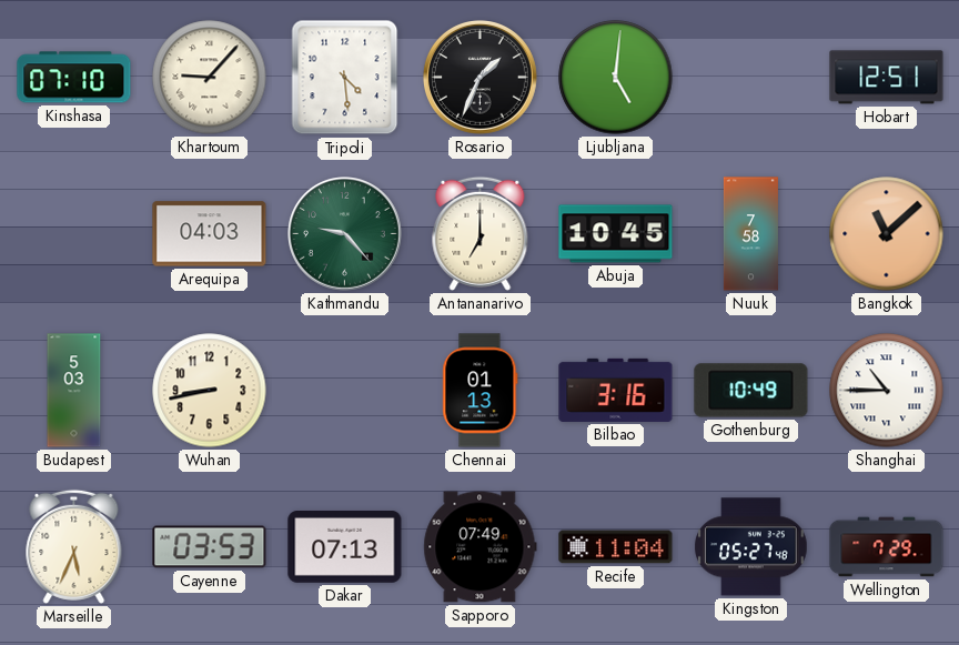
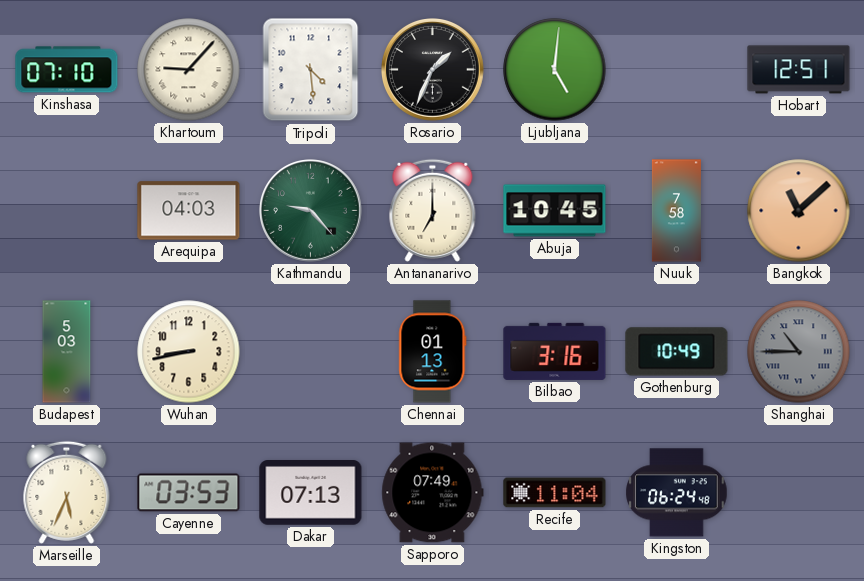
Shanghai dial: white -> grey
Kingston: 05:27 -> 06:24
Wellington: 7:29 -> none
